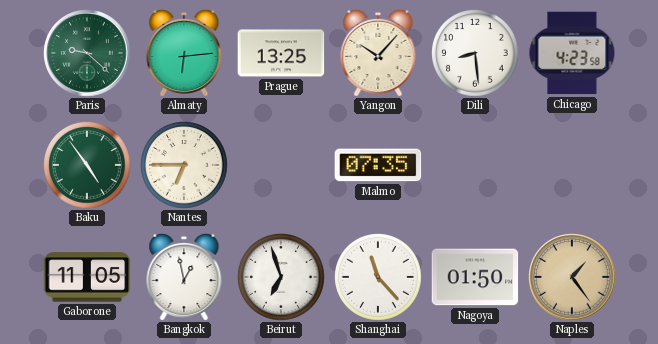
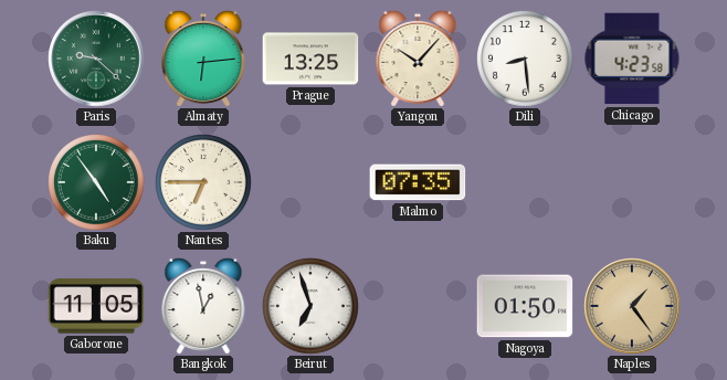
Shanghai: 11:23 -> none
